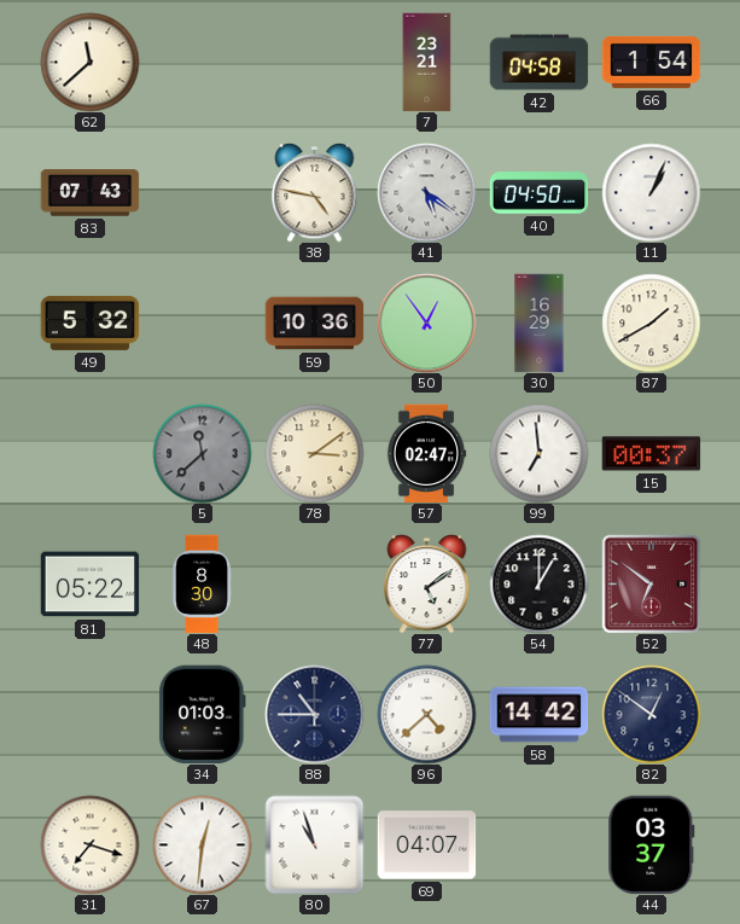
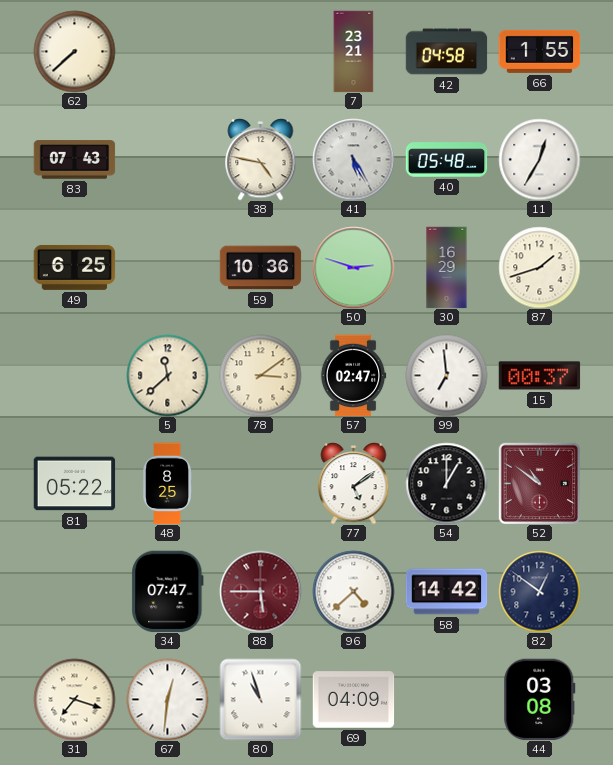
62: 11:38 -> 7:38
66: 1:54 -> 1:55
41: 5:21 -> 5:25
40: 04:50 -> 05:48
11: 1:04 -> 12:35
49: 5:32 -> 6:25
50: 12:54 -> 2:48
87: 1:40 -> 1:42
5 dial: grey -> cream
48: 8:30 -> 8:25
52: 6:51 -> 10:51
34: 01:03 -> 07:47
88: 10:45 -> 5:45
88 dial: navy -> burgundy
69: 04:07 -> 04:09
44: 03:37 -> 03:08
